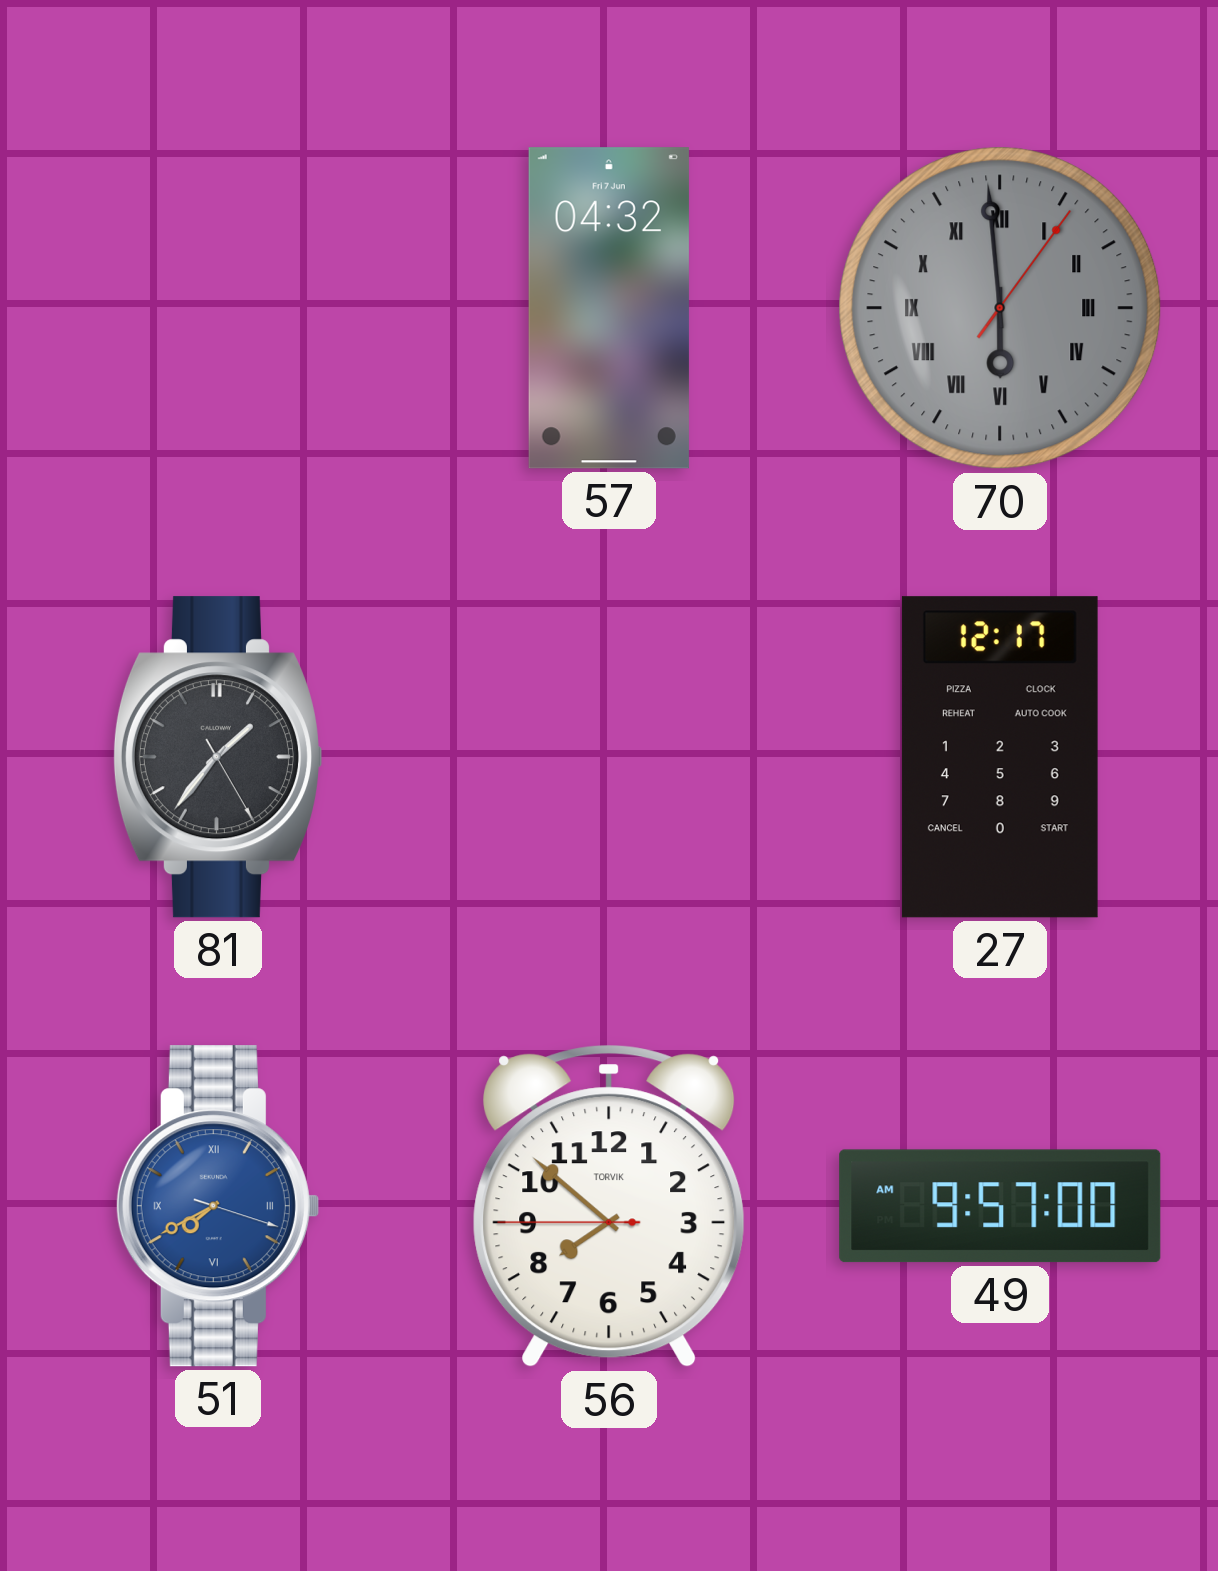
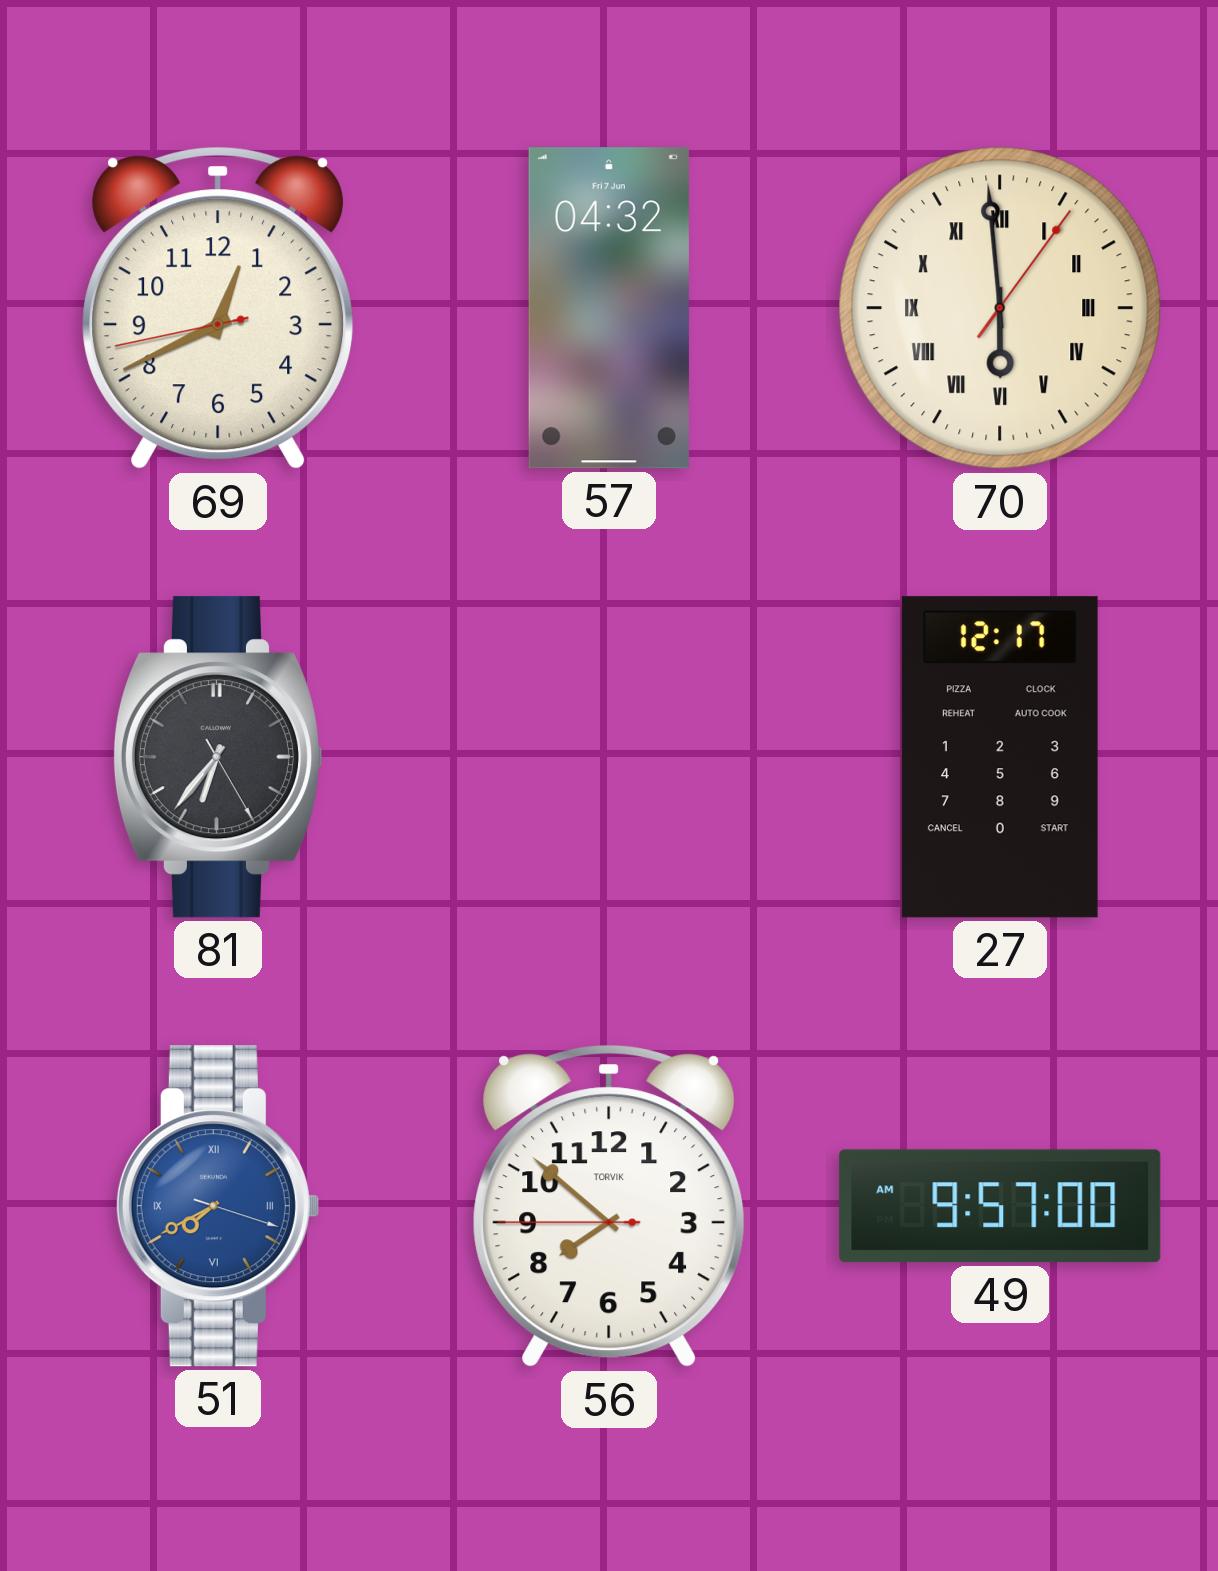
69: none -> 12:40
70 dial: grey -> cream
81: 1:36 -> 6:36
